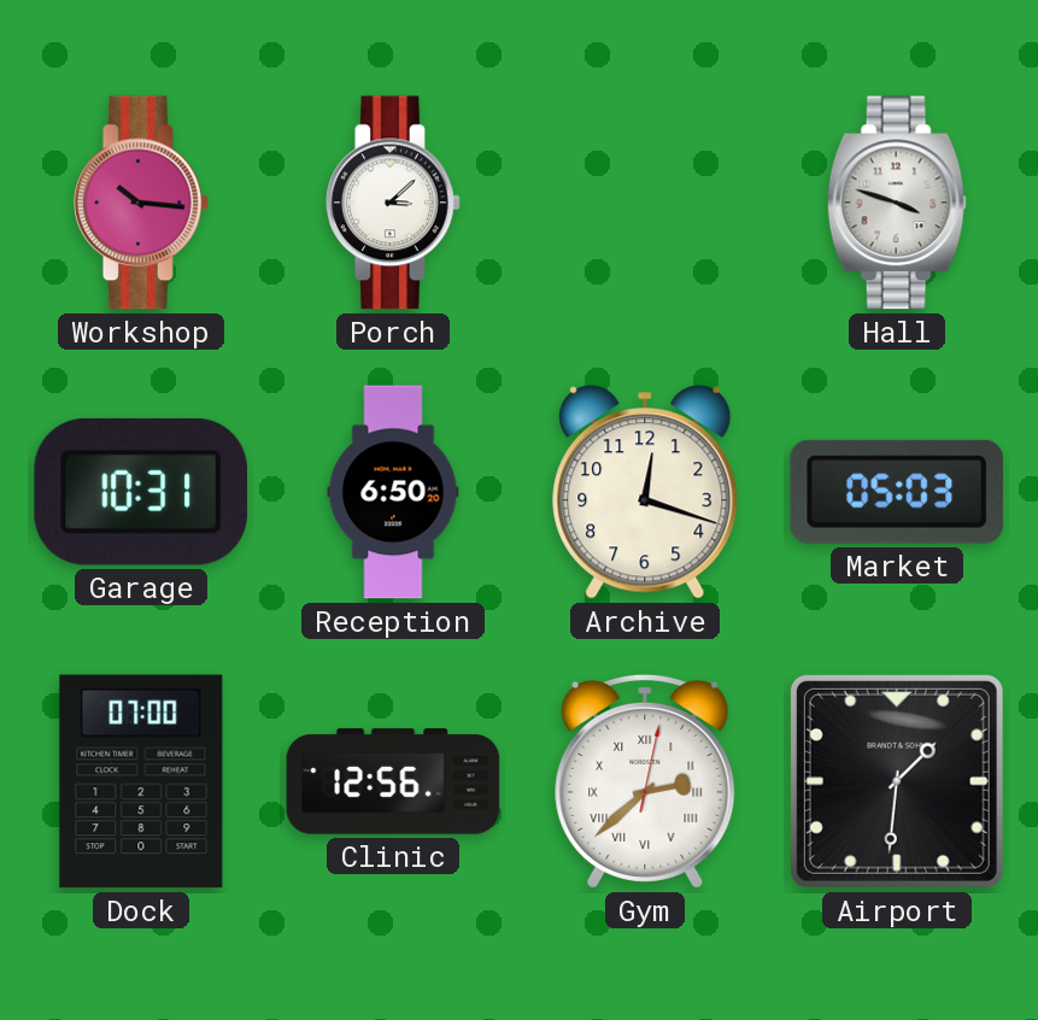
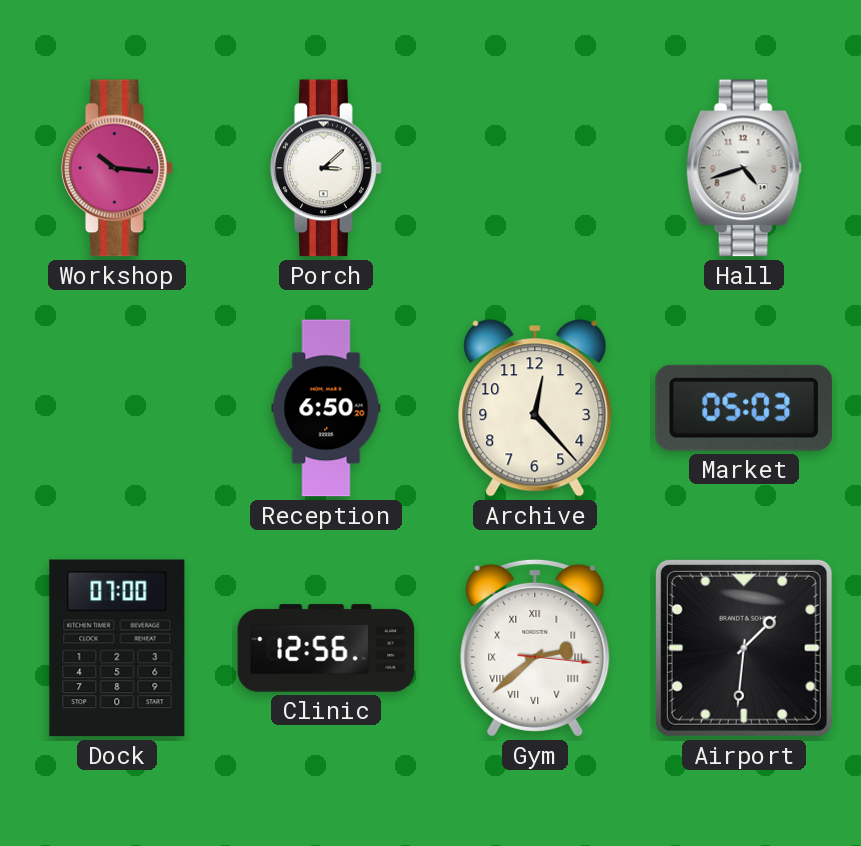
Hall: 3:48 -> 4:42
Garage: 10:31 -> none
Archive: 12:18 -> 12:23
Gym: 2:38:02 -> 2:38:16
